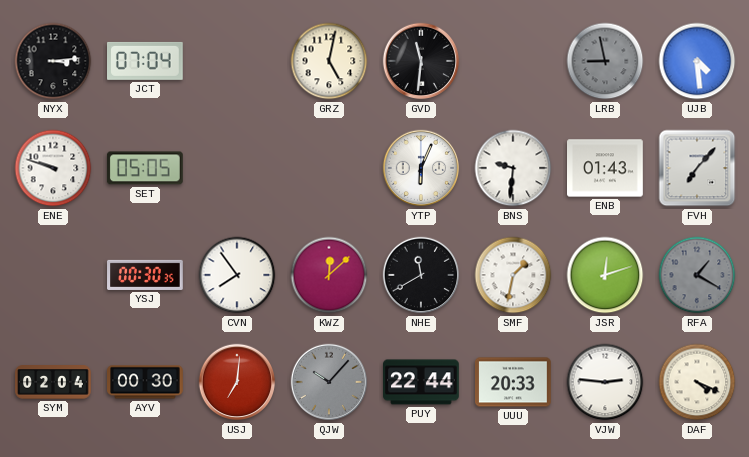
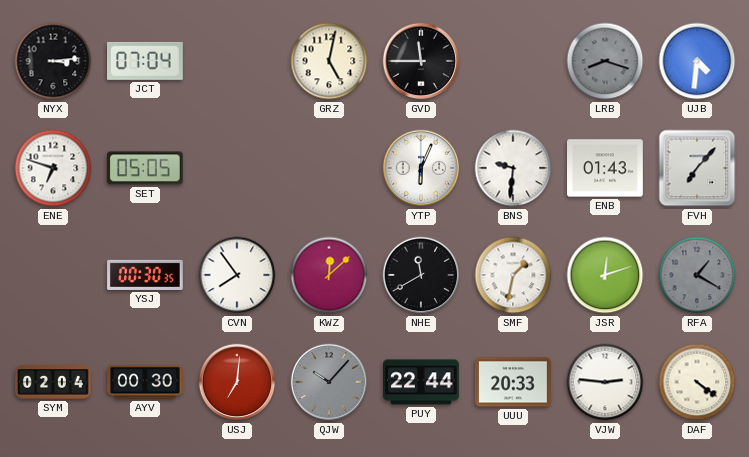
GVD: 11:31 -> 11:45
LRB: 8:58 -> 8:18
UJB: 4:29 -> 4:31
ENE: 9:48 -> 6:48
DAF: 4:19 -> 4:21
